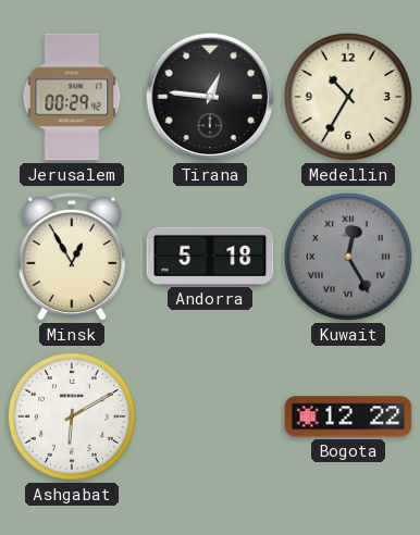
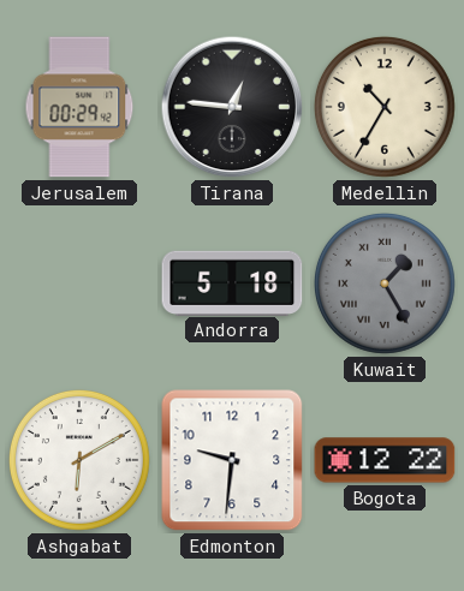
Minsk: 12:55 -> none
Kuwait: 12:25 -> 1:25
Edmonton: none -> 9:31
